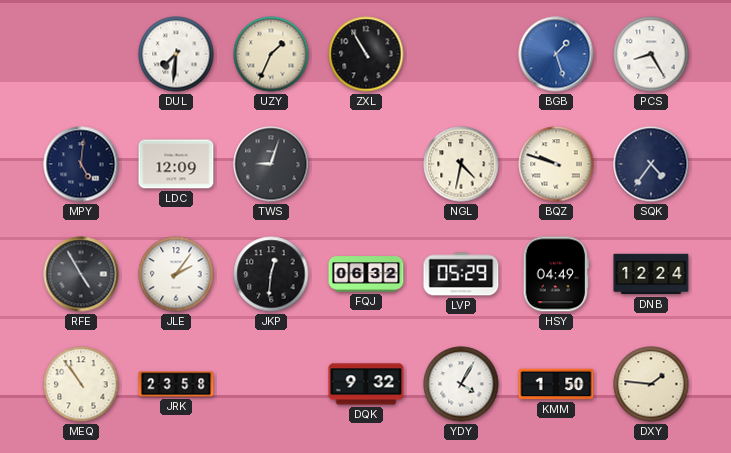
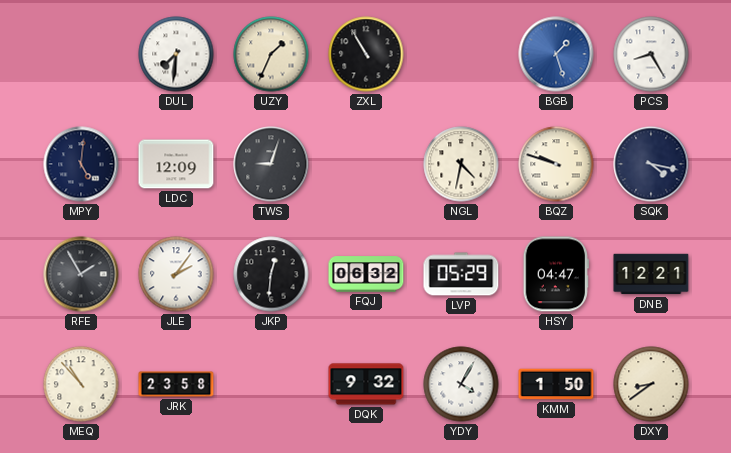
SQK: 4:36 -> 4:17
RFE: 4:55 -> 1:55
HSY: 04:49 -> 04:47
DNB: 12:24 -> 12:21
MEQ: 10:54 -> 10:53
DXY: 1:46 -> 8:39
